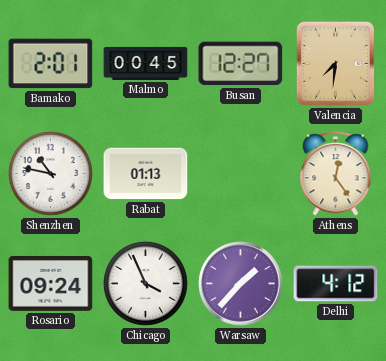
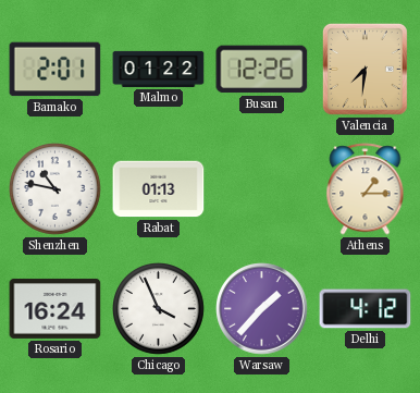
Malmo: 00:45 -> 01:22
Busan: 12:27 -> 12:26
Athens: 12:24 -> 1:15
Rosario: 09:24 -> 16:24
